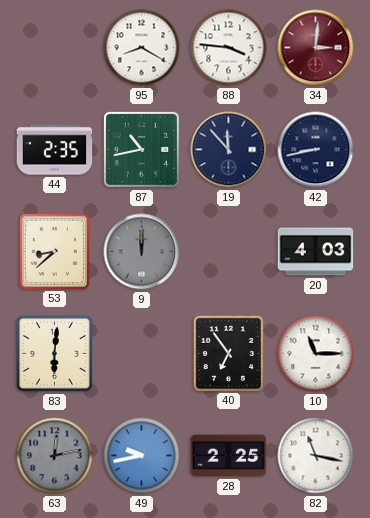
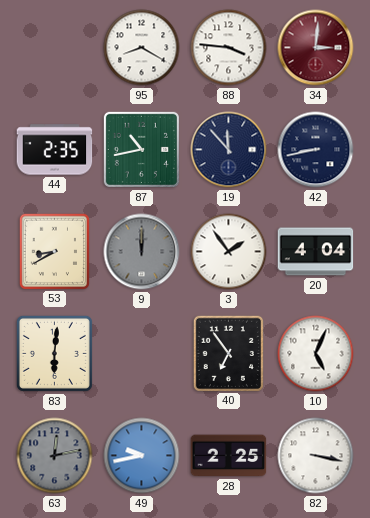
53: 8:38 -> 8:40
3: none -> 1:54
20: 4:03 -> 4:04
10: 11:15 -> 5:04
82: 11:17 -> 3:17
